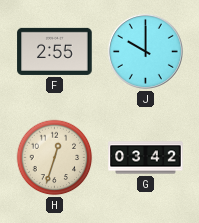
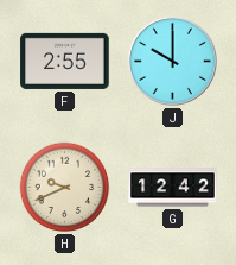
H: 12:33 -> 9:41
G: 03:42 -> 12:42
